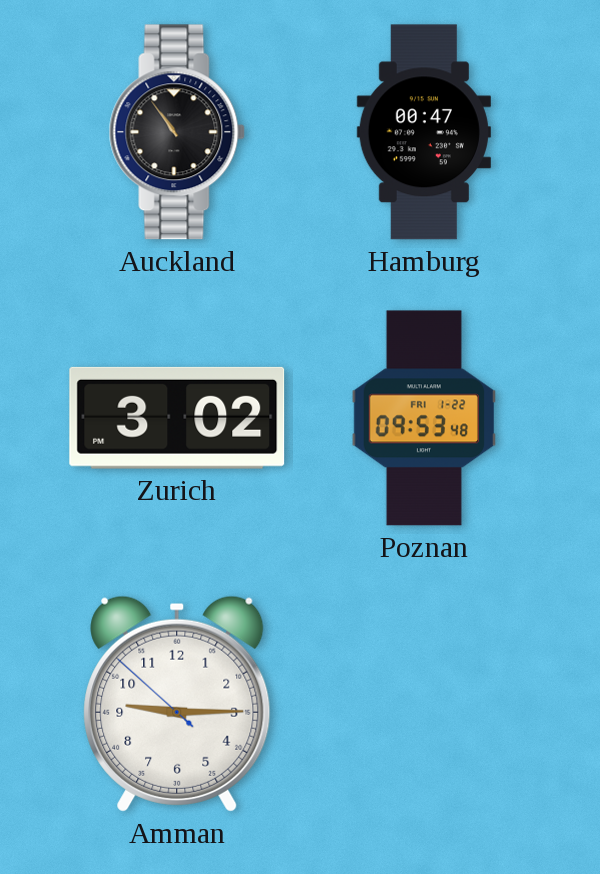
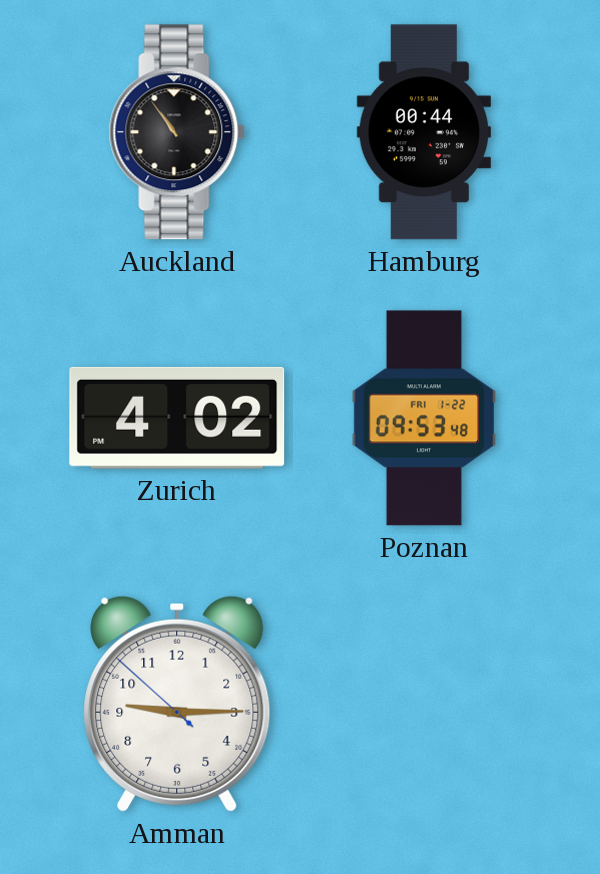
Hamburg: 00:47 -> 00:44
Zurich: 3:02 -> 4:02
